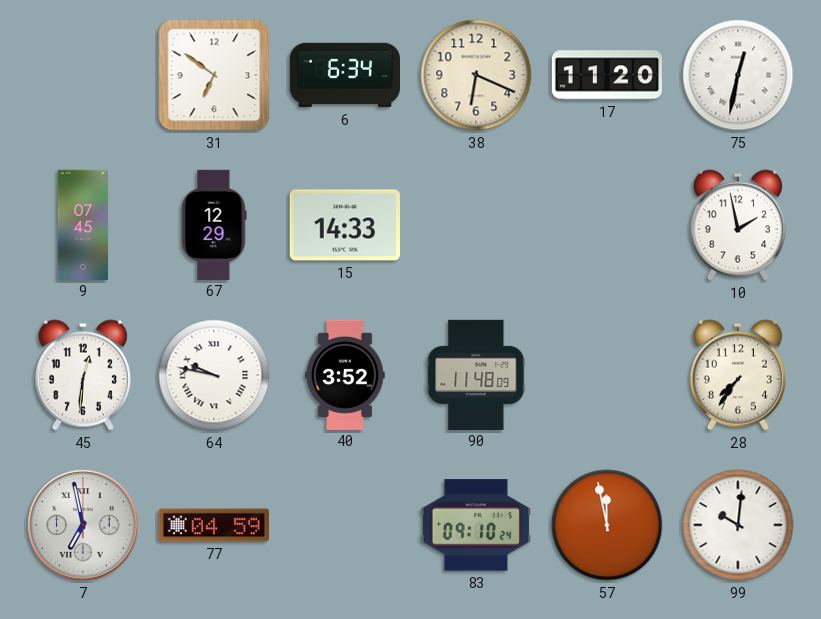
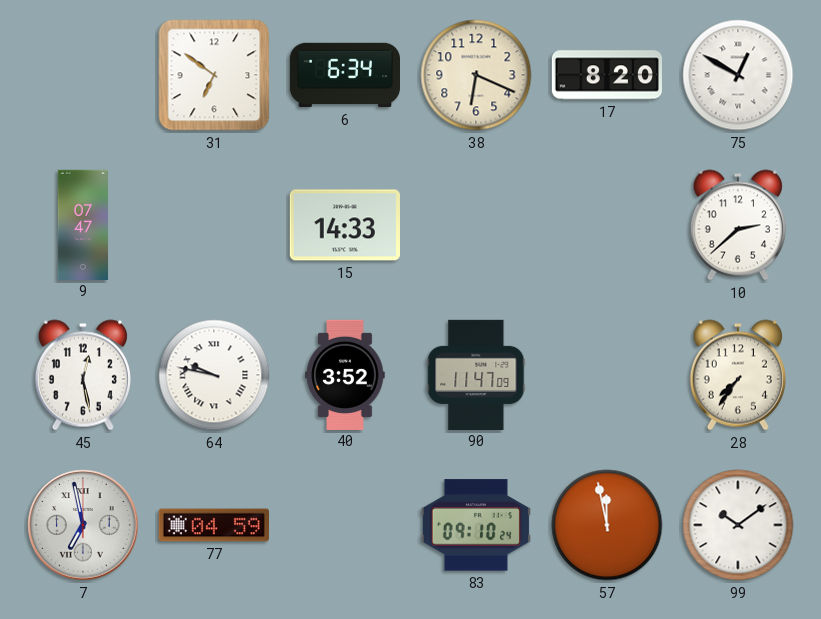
17: 11:20 -> 8:20
75: 12:32 -> 12:50
9: 07:45 -> 07:47
67: 12:29 -> none
10: 1:58 -> 2:38
45: 12:31 -> 12:28
90: 11:48 -> 11:47
99: 10:01 -> 10:09
